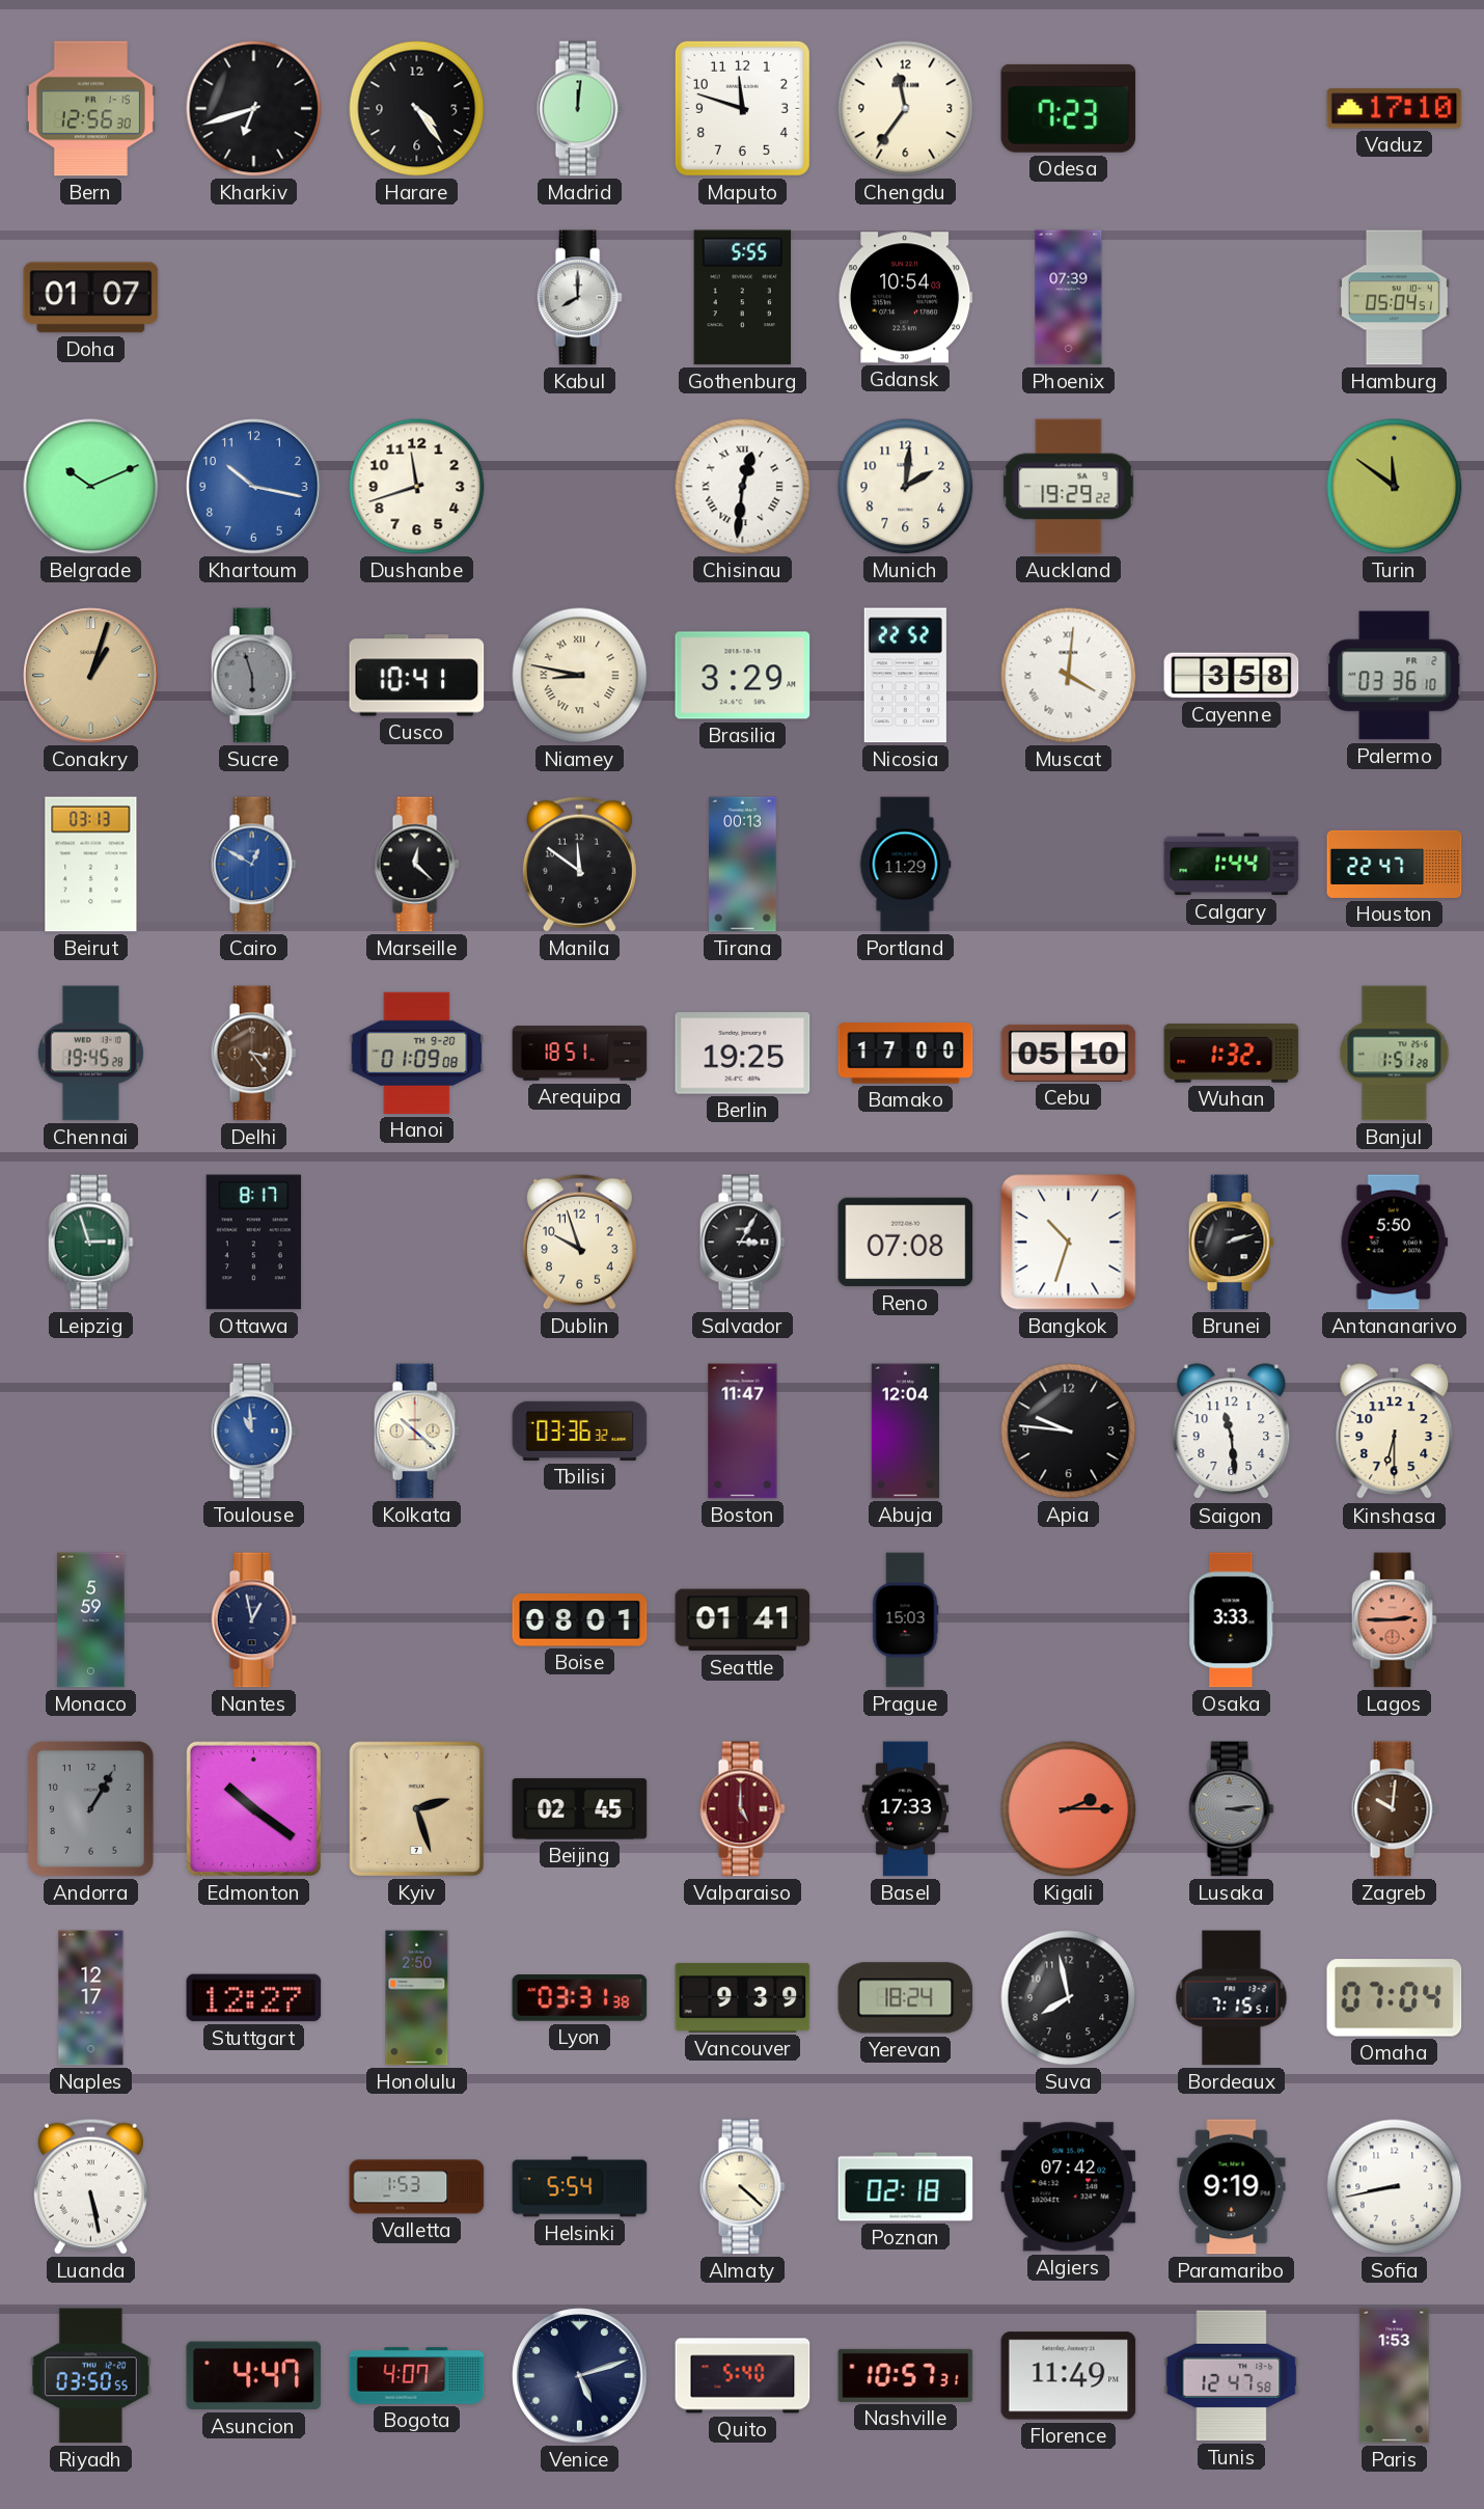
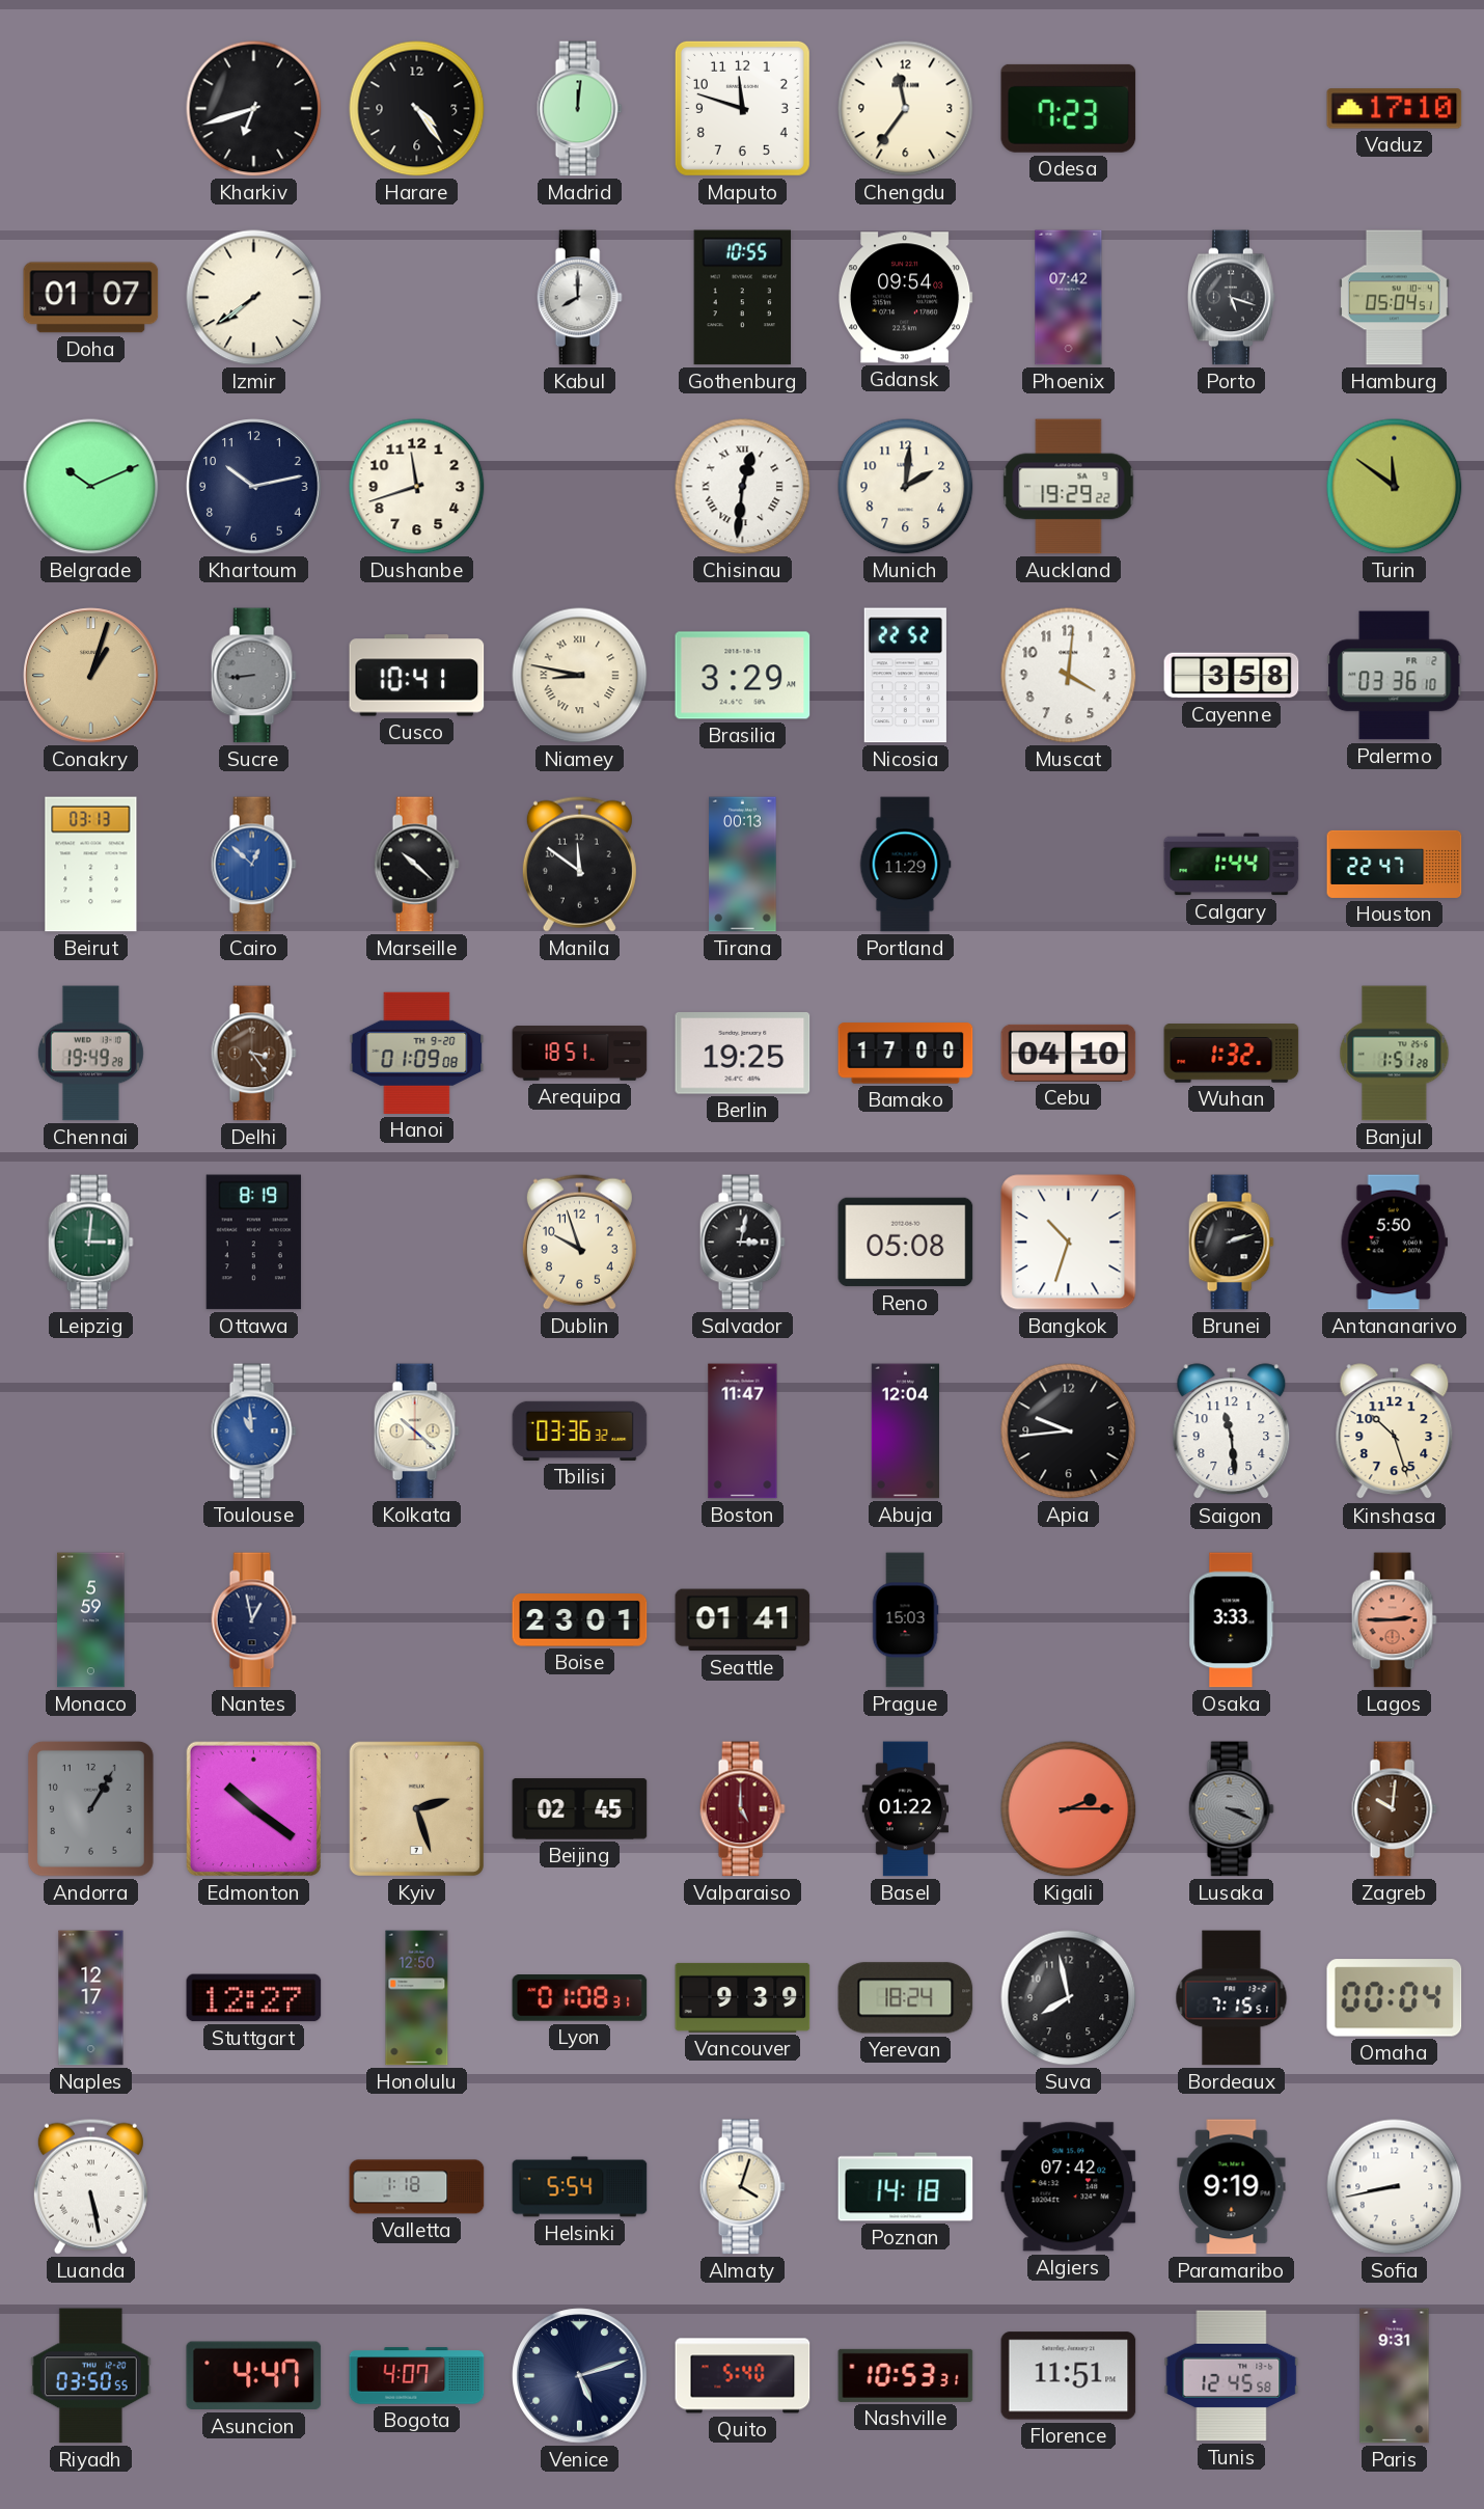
Bern: 12:56 -> none
Izmir: none -> 7:39
Gothenburg: 5:55 -> 10:55
Gdansk: 10:54 -> 09:54
Phoenix: 07:39 -> 07:42
Porto: none -> 5:18
Khartoum: 10:17 -> 10:13
Khartoum dial: blue -> navy
Sucre: 5:57 -> 8:44
Muscat numerals: Roman -> Arabic
Cairo: 12:50 -> 12:52
Marseille: 12:22 -> 10:22
Chennai: 19:45 -> 19:49
Cebu: 05:10 -> 04:10
Leipzig: 2:57 -> 3:01
Ottawa: 8:17 -> 8:19
Salvador: 3:05 -> 3:02
Reno: 07:08 -> 05:08
Apia: 9:46 -> 9:44
Kinshasa: 6:30 -> 10:27
Boise: 08:01 -> 23:01
Basel: 17:33 -> 01:22
Lusaka: 3:14 -> 3:19
Honolulu: 2:50 -> 12:50
Lyon: 03:31 -> 01:08
Omaha: 07:04 -> 00:04
Valletta: 1:53 -> 1:18
Almaty: 4:22 -> 4:03
Poznan: 02:18 -> 14:18
Nashville: 10:57 -> 10:53
Florence: 11:49 -> 11:51
Tunis: 12:47 -> 12:45
Paris: 1:53 -> 9:31
